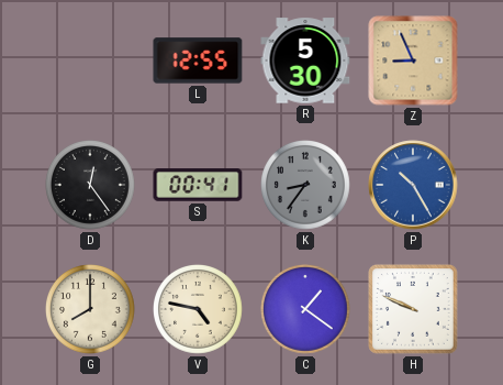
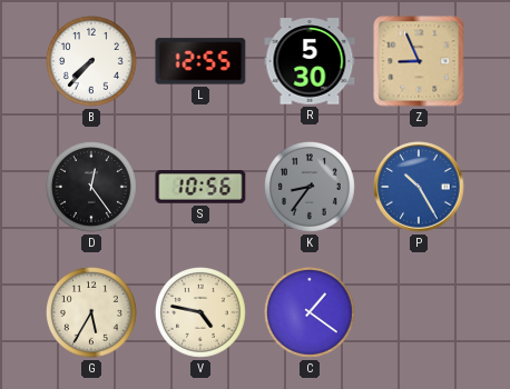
B: none -> 7:37
S: 00:41 -> 10:56
G: 8:00 -> 5:35
H: 9:49 -> none
